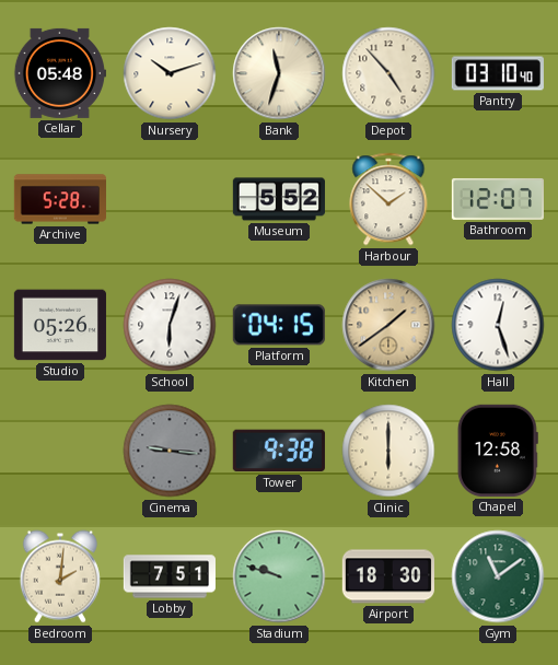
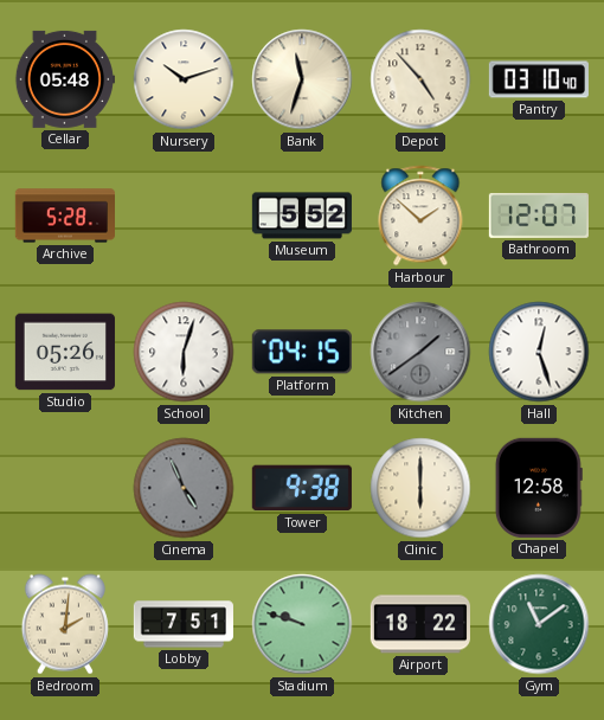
Kitchen dial: champagne -> grey
Cinema: 9:16 -> 4:56
Airport: 18:30 -> 18:22
